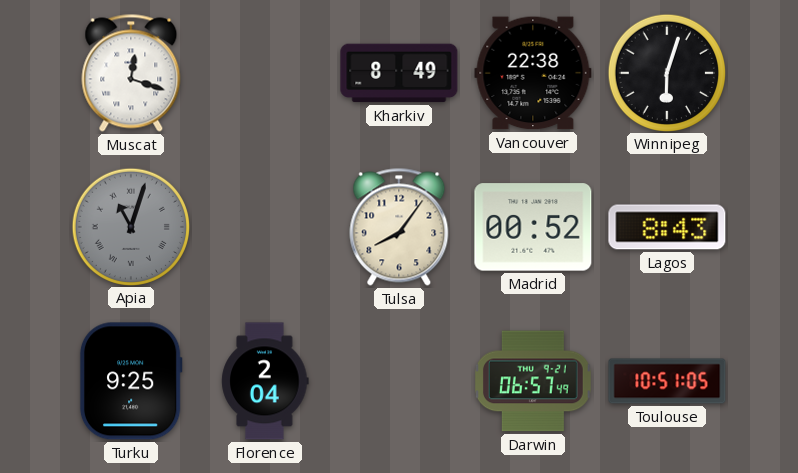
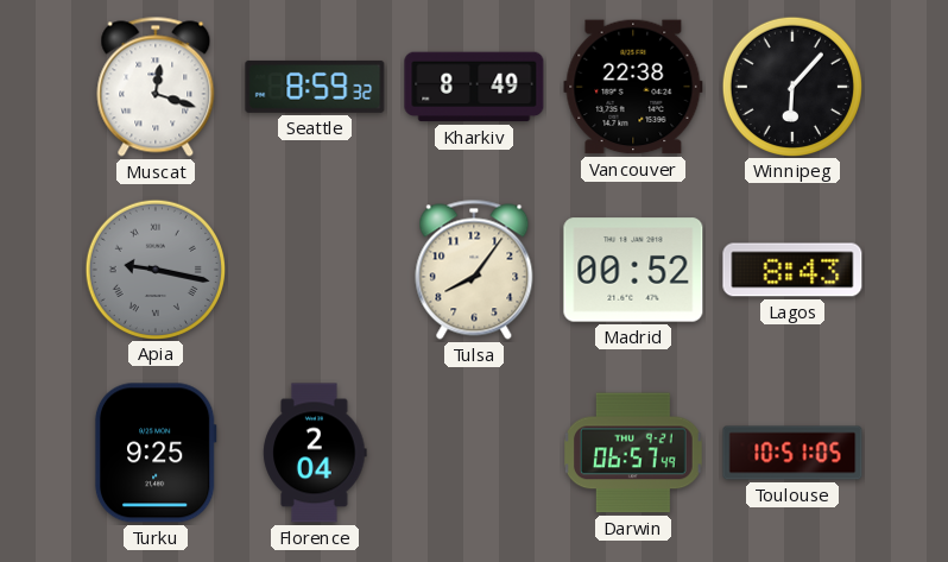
Seattle: none -> 8:59
Winnipeg: 6:03 -> 6:07
Apia: 11:03 -> 9:17
